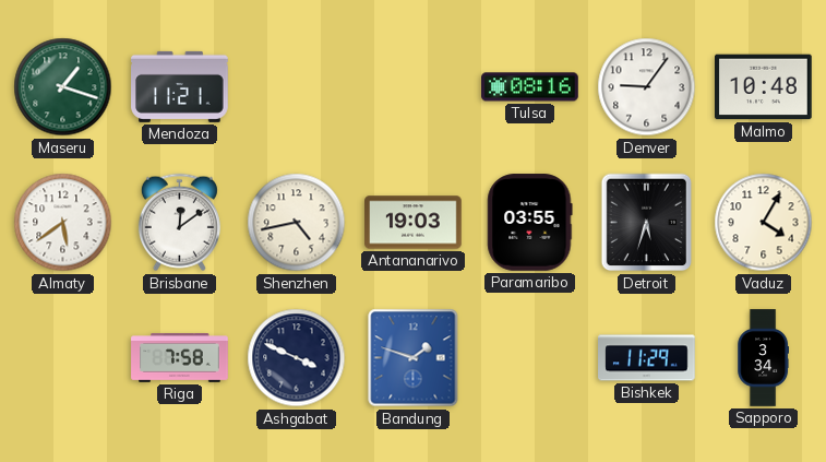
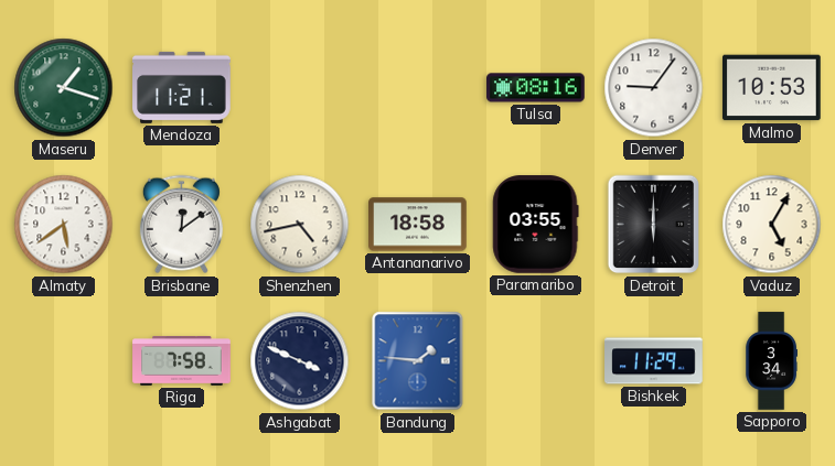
Malmo: 10:48 -> 10:53
Antananarivo: 19:03 -> 18:58
Detroit: 5:33 -> 6:00
Vaduz: 4:05 -> 5:05
Bandung: 1:48 -> 1:46
